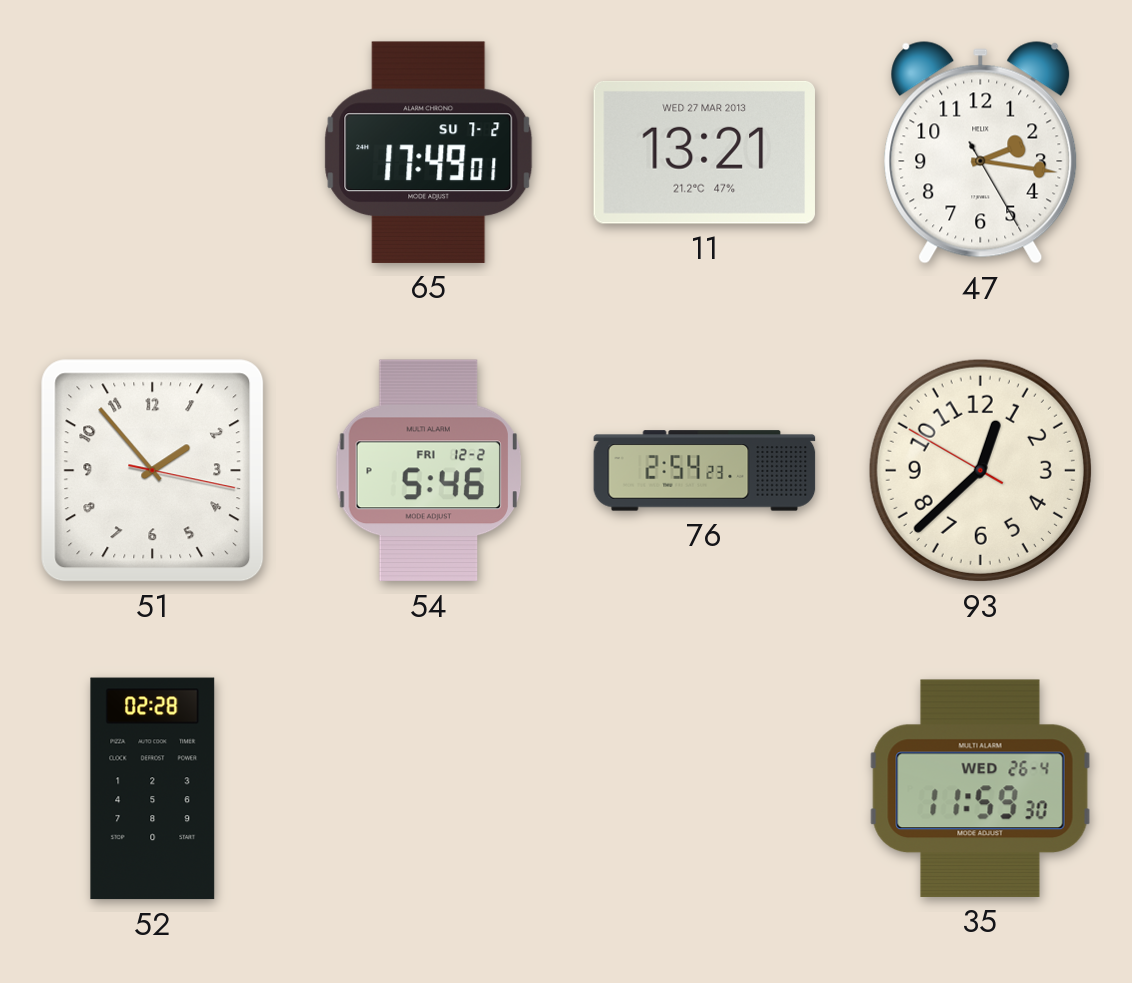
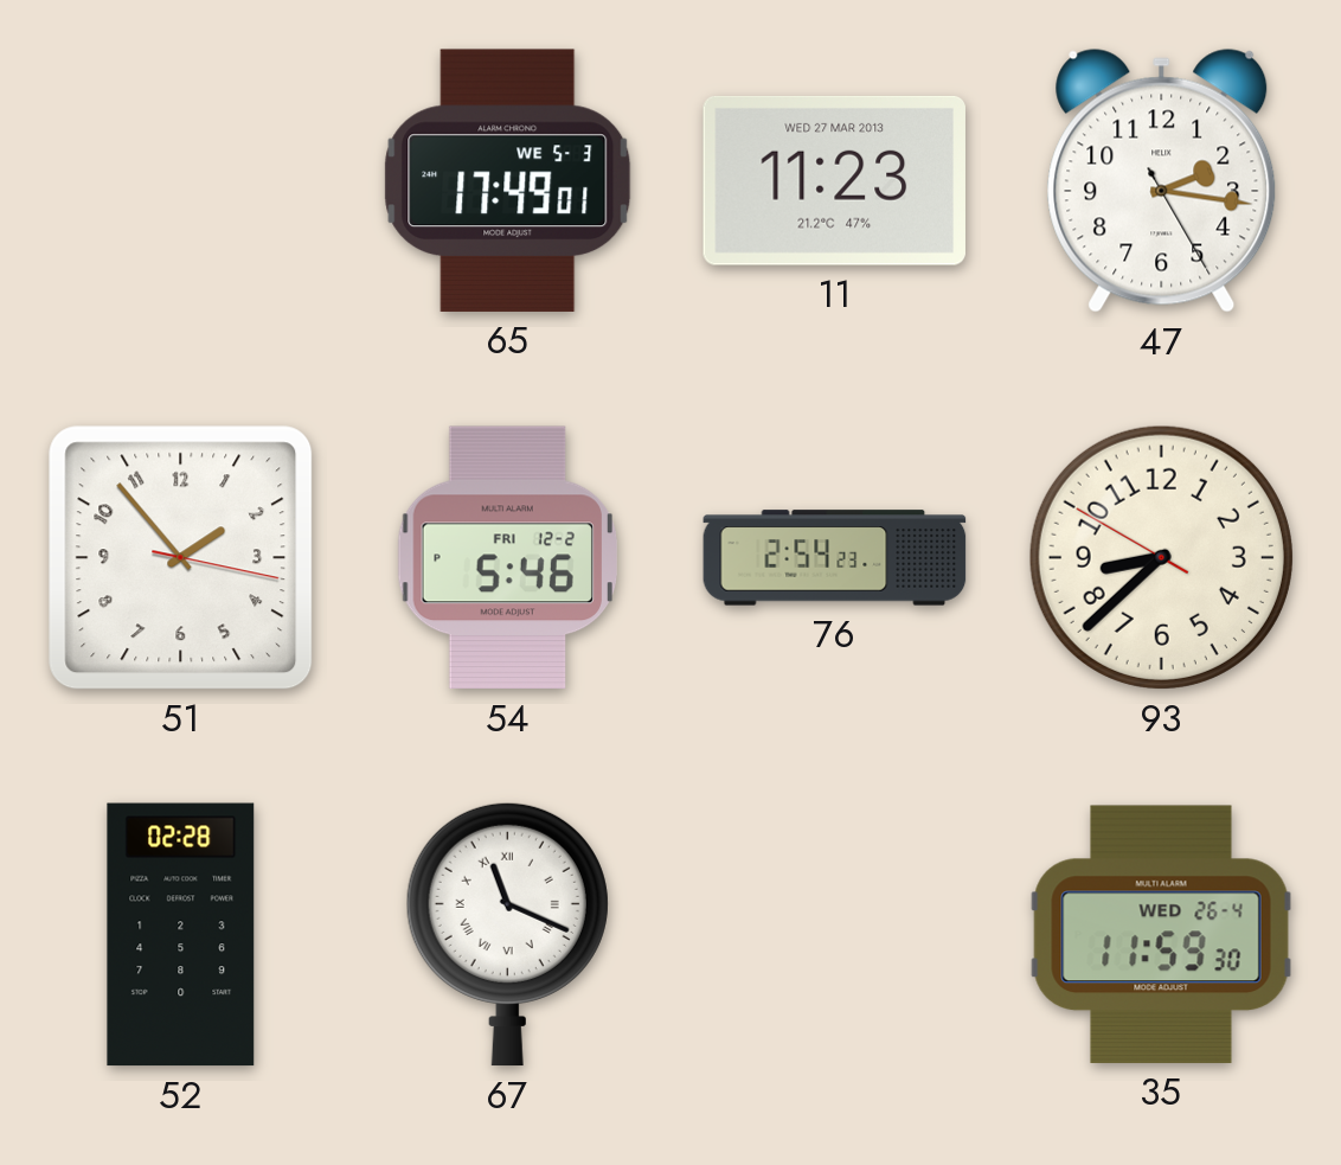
65 date: SU 7-2 -> WE 5-3
11: 13:21 -> 11:23
93: 12:37 -> 8:37
67: none -> 11:19
